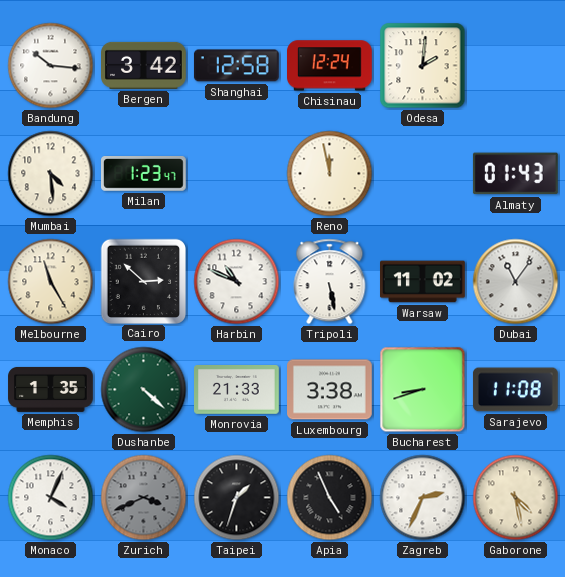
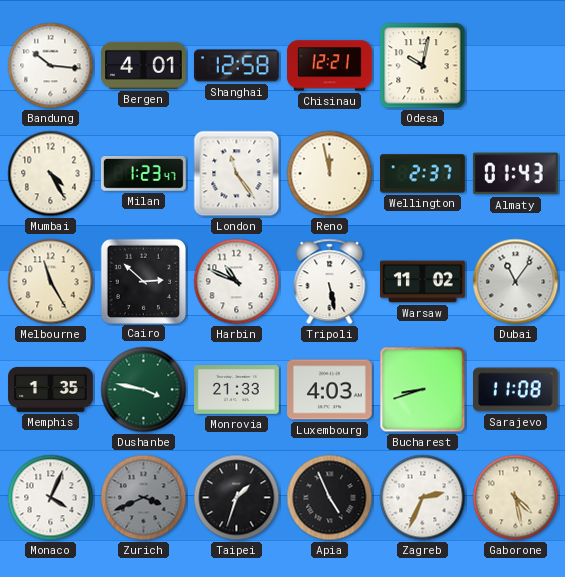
Bergen: 3:42 -> 4:01
Chisinau: 12:24 -> 12:21
Odesa: 2:01 -> 10:02
Mumbai: 4:29 -> 4:25
London: none -> 11:24
Wellington: none -> 2:37
Dushanbe: 4:22 -> 3:47
Luxembourg: 3:38 -> 4:03
